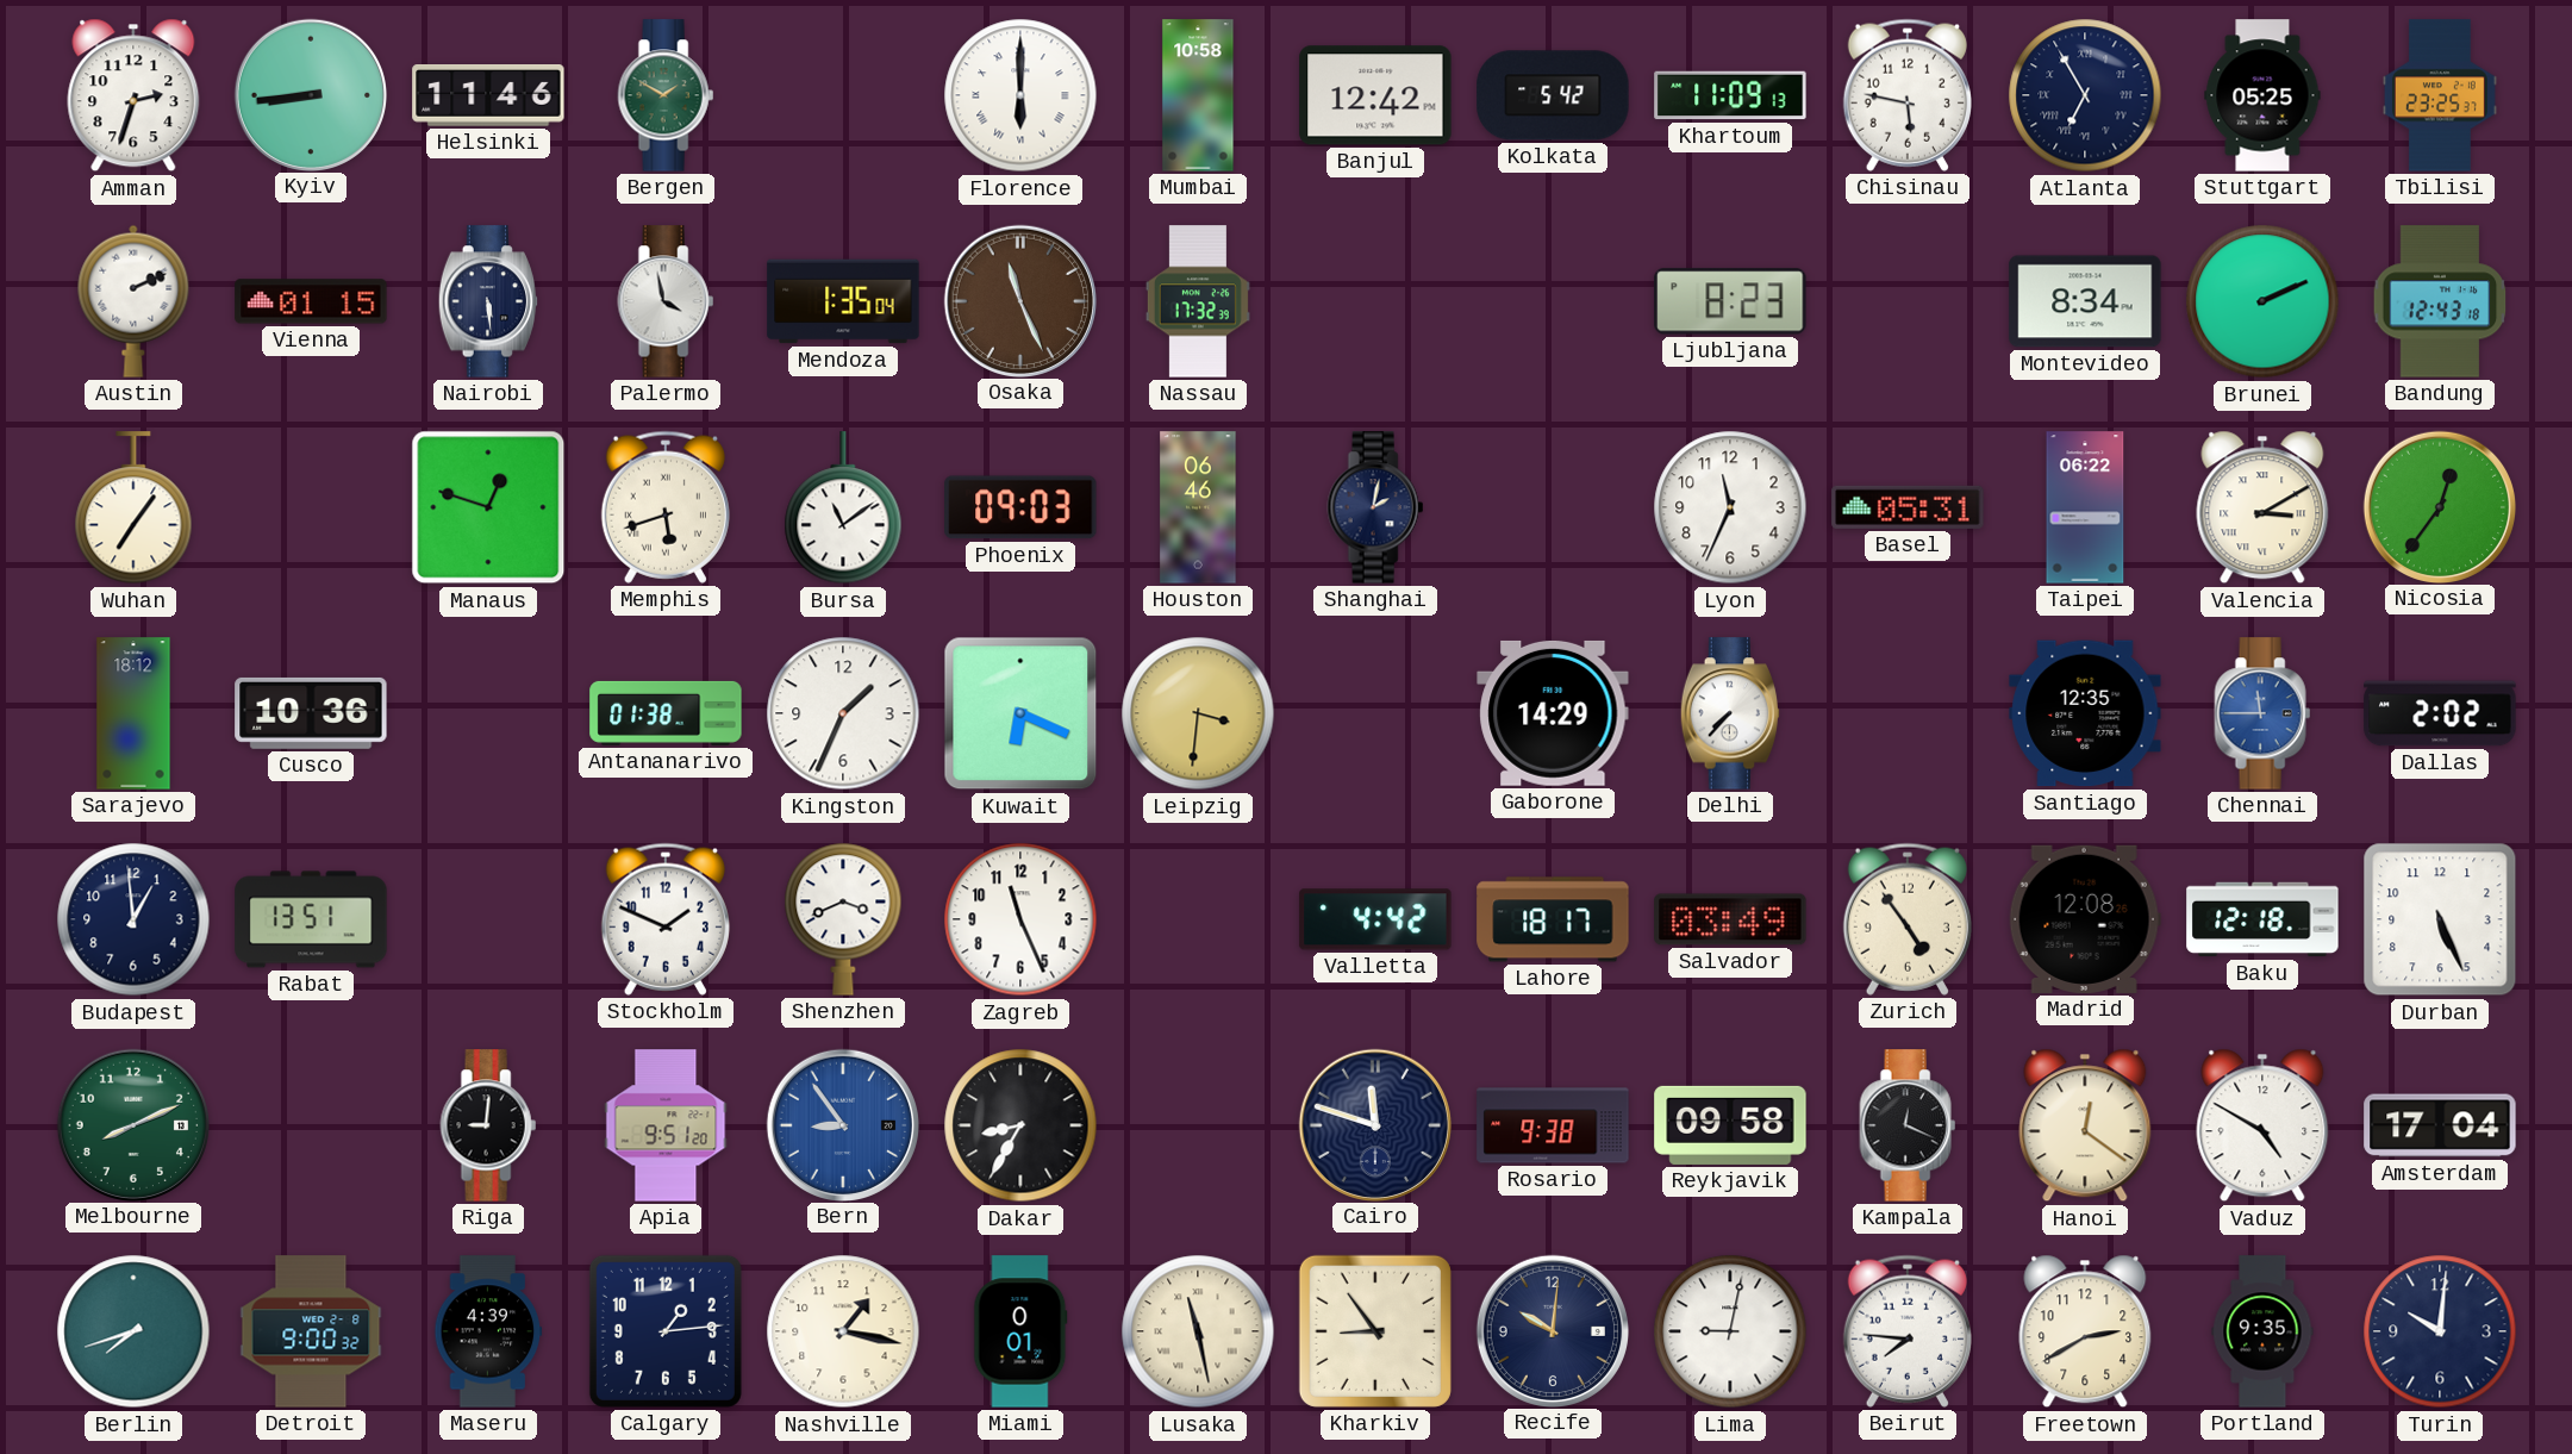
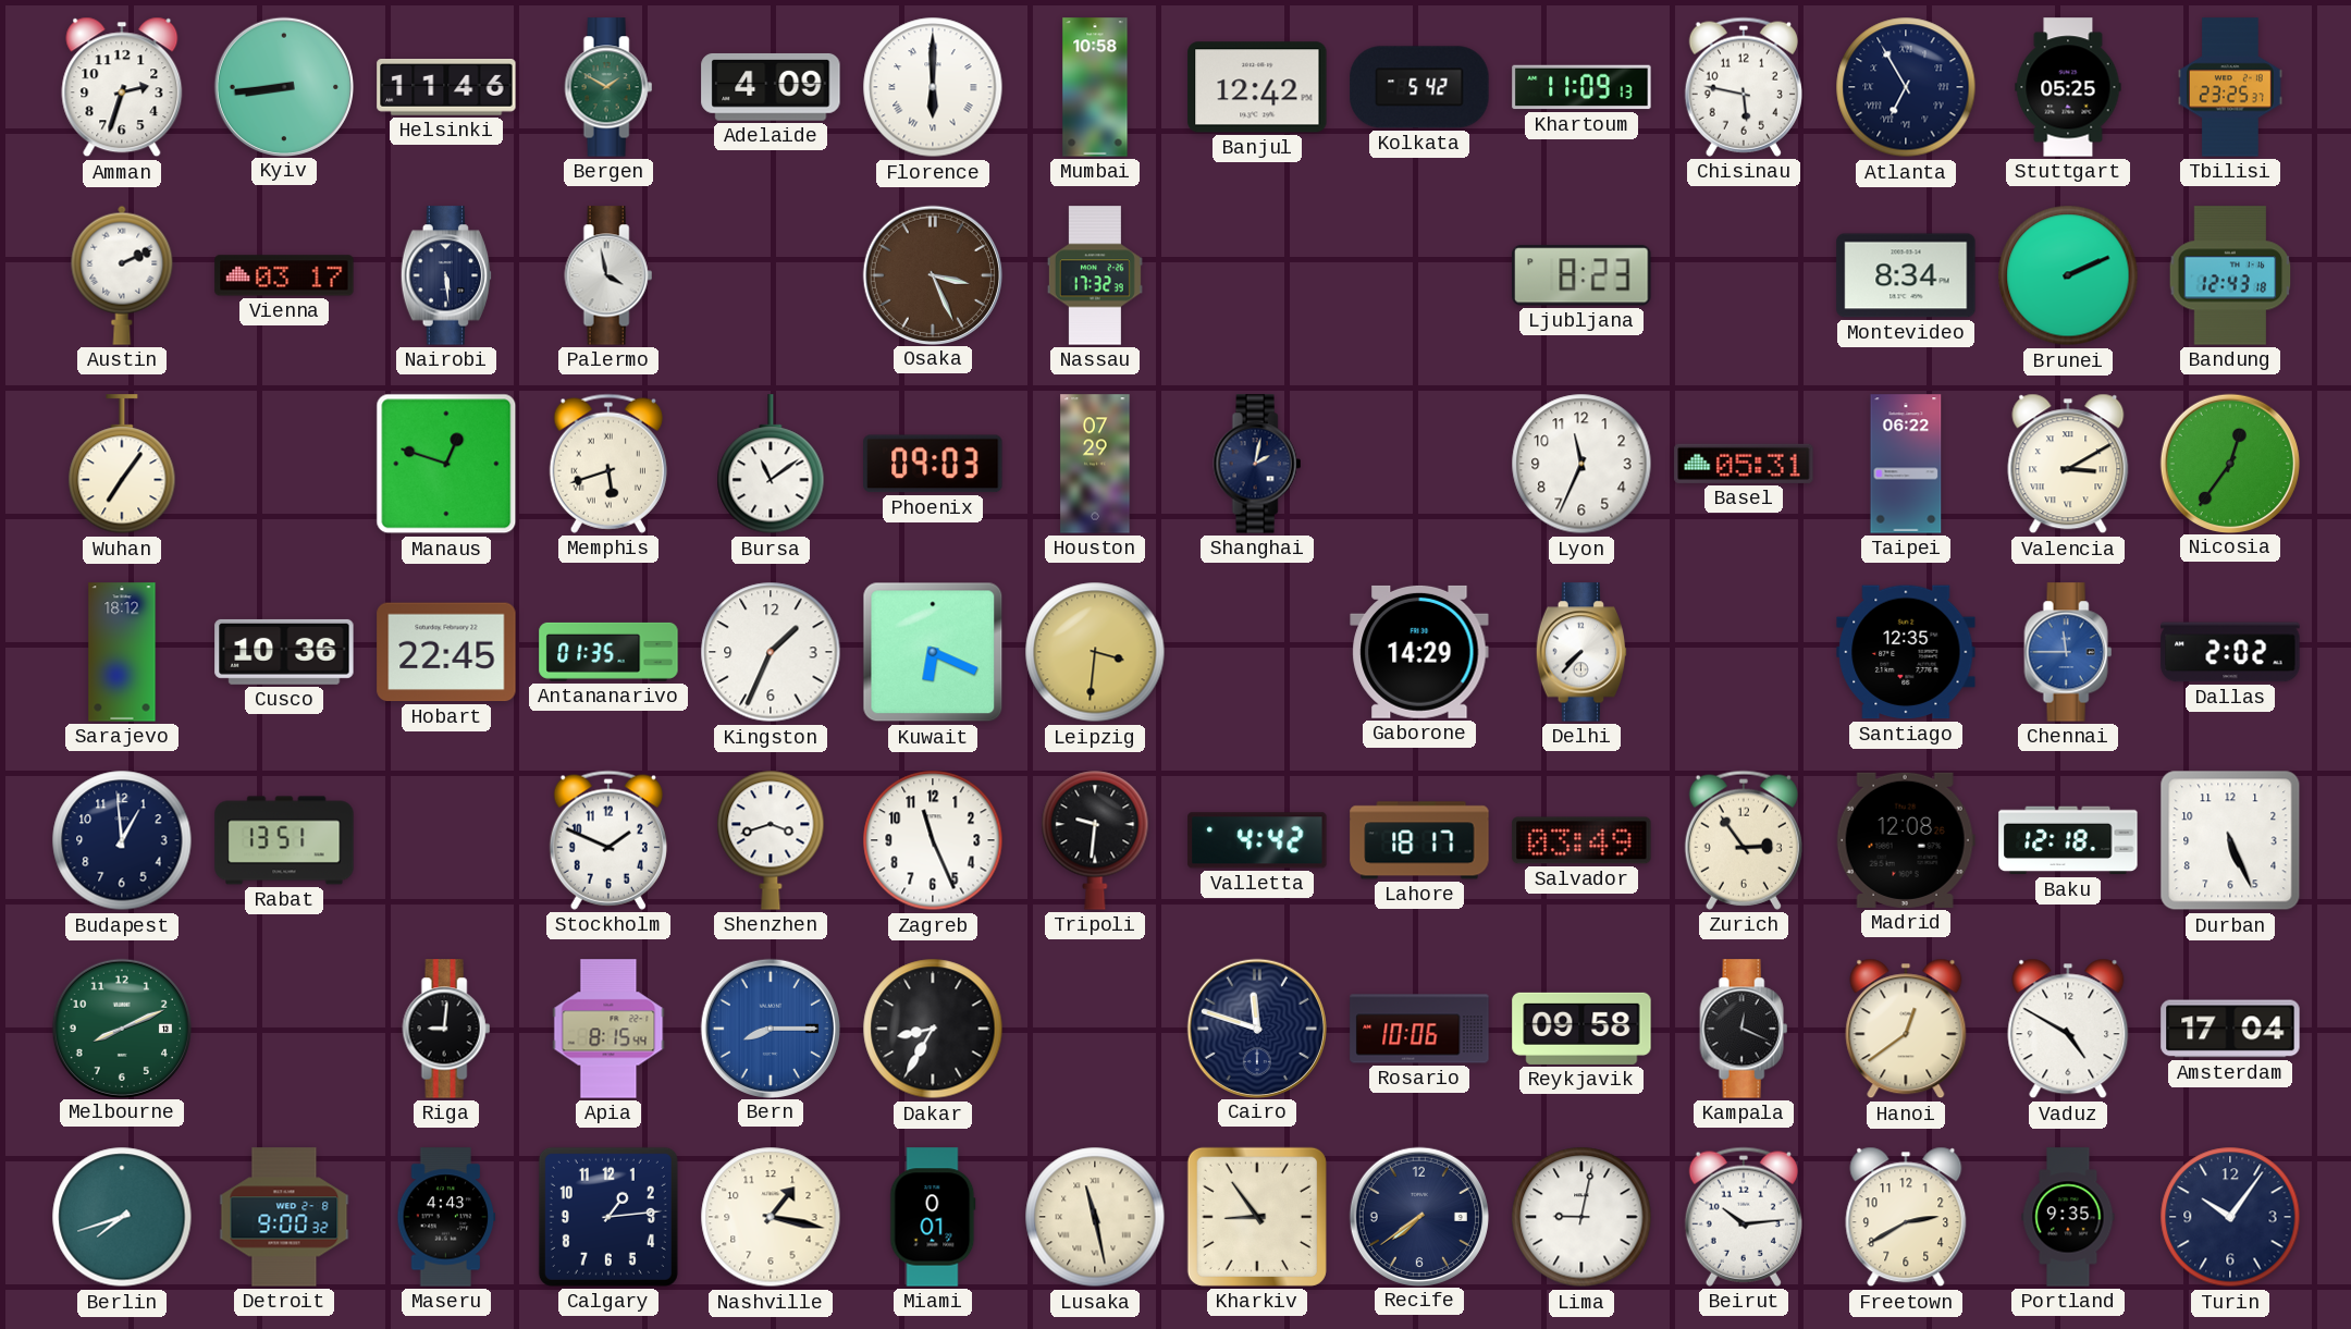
Adelaide: none -> 4:09
Vienna: 01:15 -> 03:17
Mendoza: 1:35 -> none
Osaka: 11:26 -> 3:26
Houston: 06:46 -> 07:29
Hobart: none -> 22:45
Antananarivo: 01:38 -> 01:35
Shenzhen: 3:41 -> 3:42
Tripoli: none -> 9:31
Zurich: 4:54 -> 2:54
Apia: 9:51 -> 8:15
Bern: 8:54 -> 8:15
Rosario: 9:38 -> 10:06
Hanoi: 12:21 -> 12:39
Maseru: 4:39 -> 4:43
Recife: 10:01 -> 7:39
Beirut: 7:46 -> 10:14
Turin: 10:01 -> 10:06
